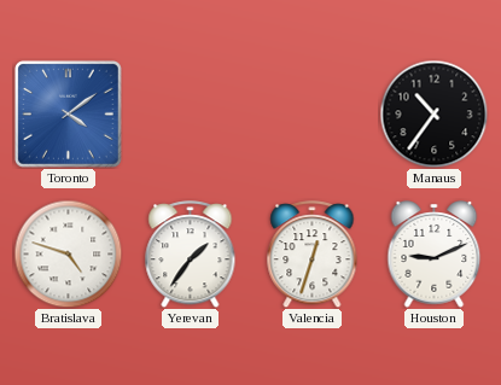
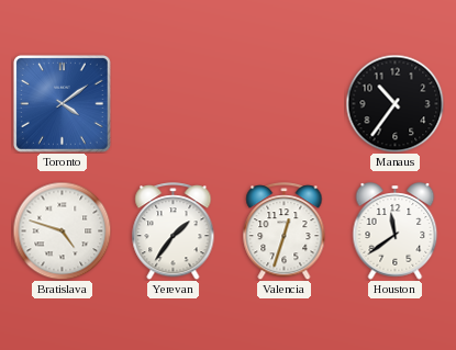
Houston: 9:11 -> 11:39
